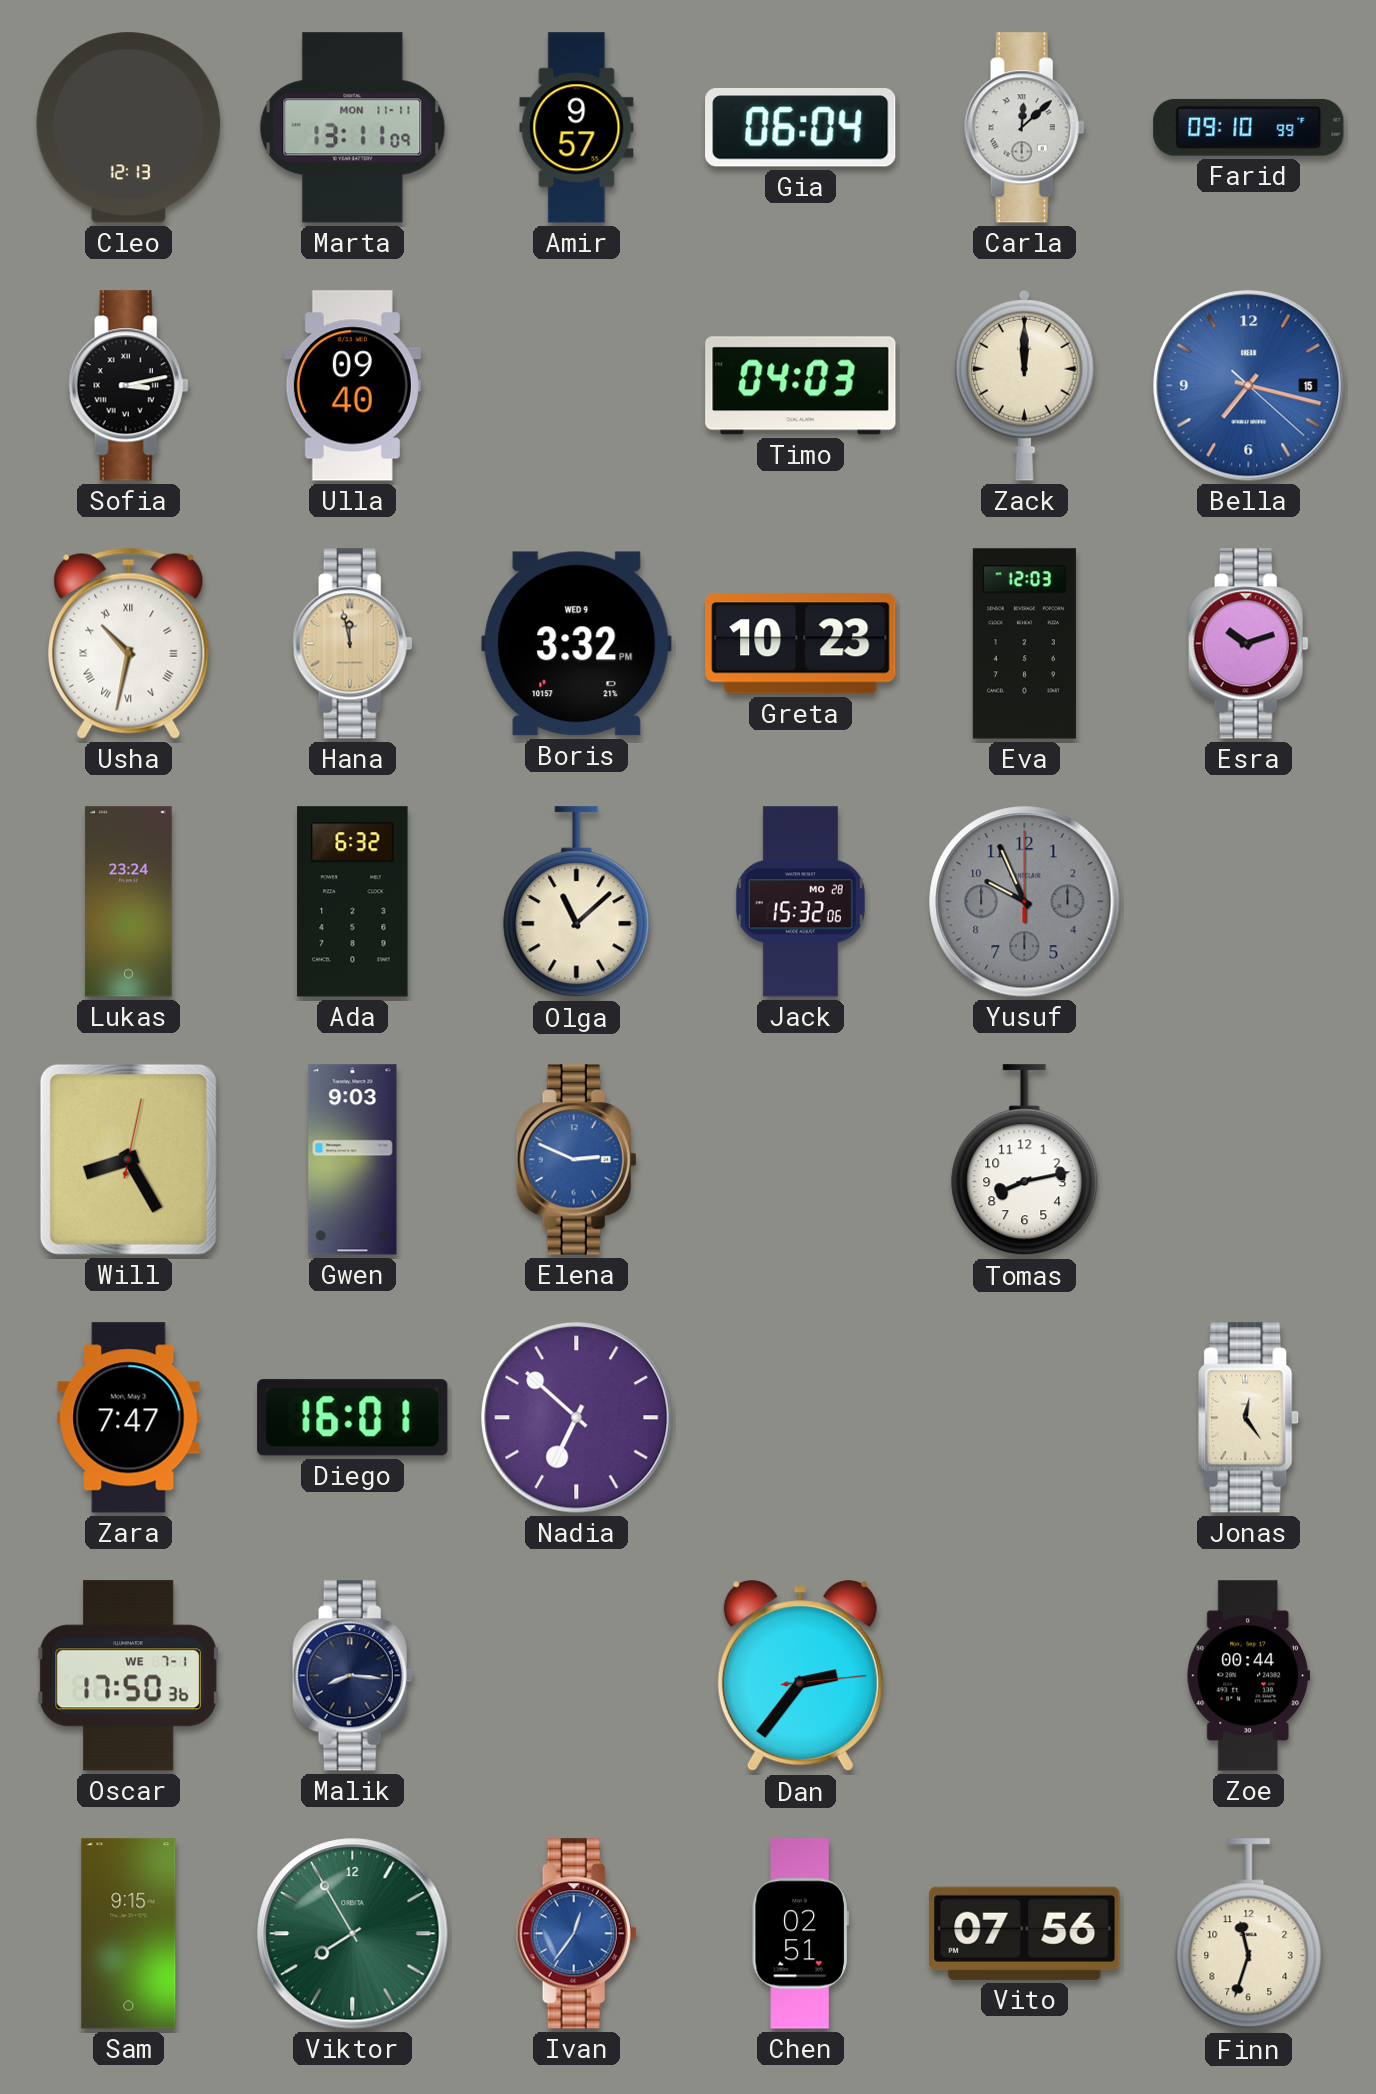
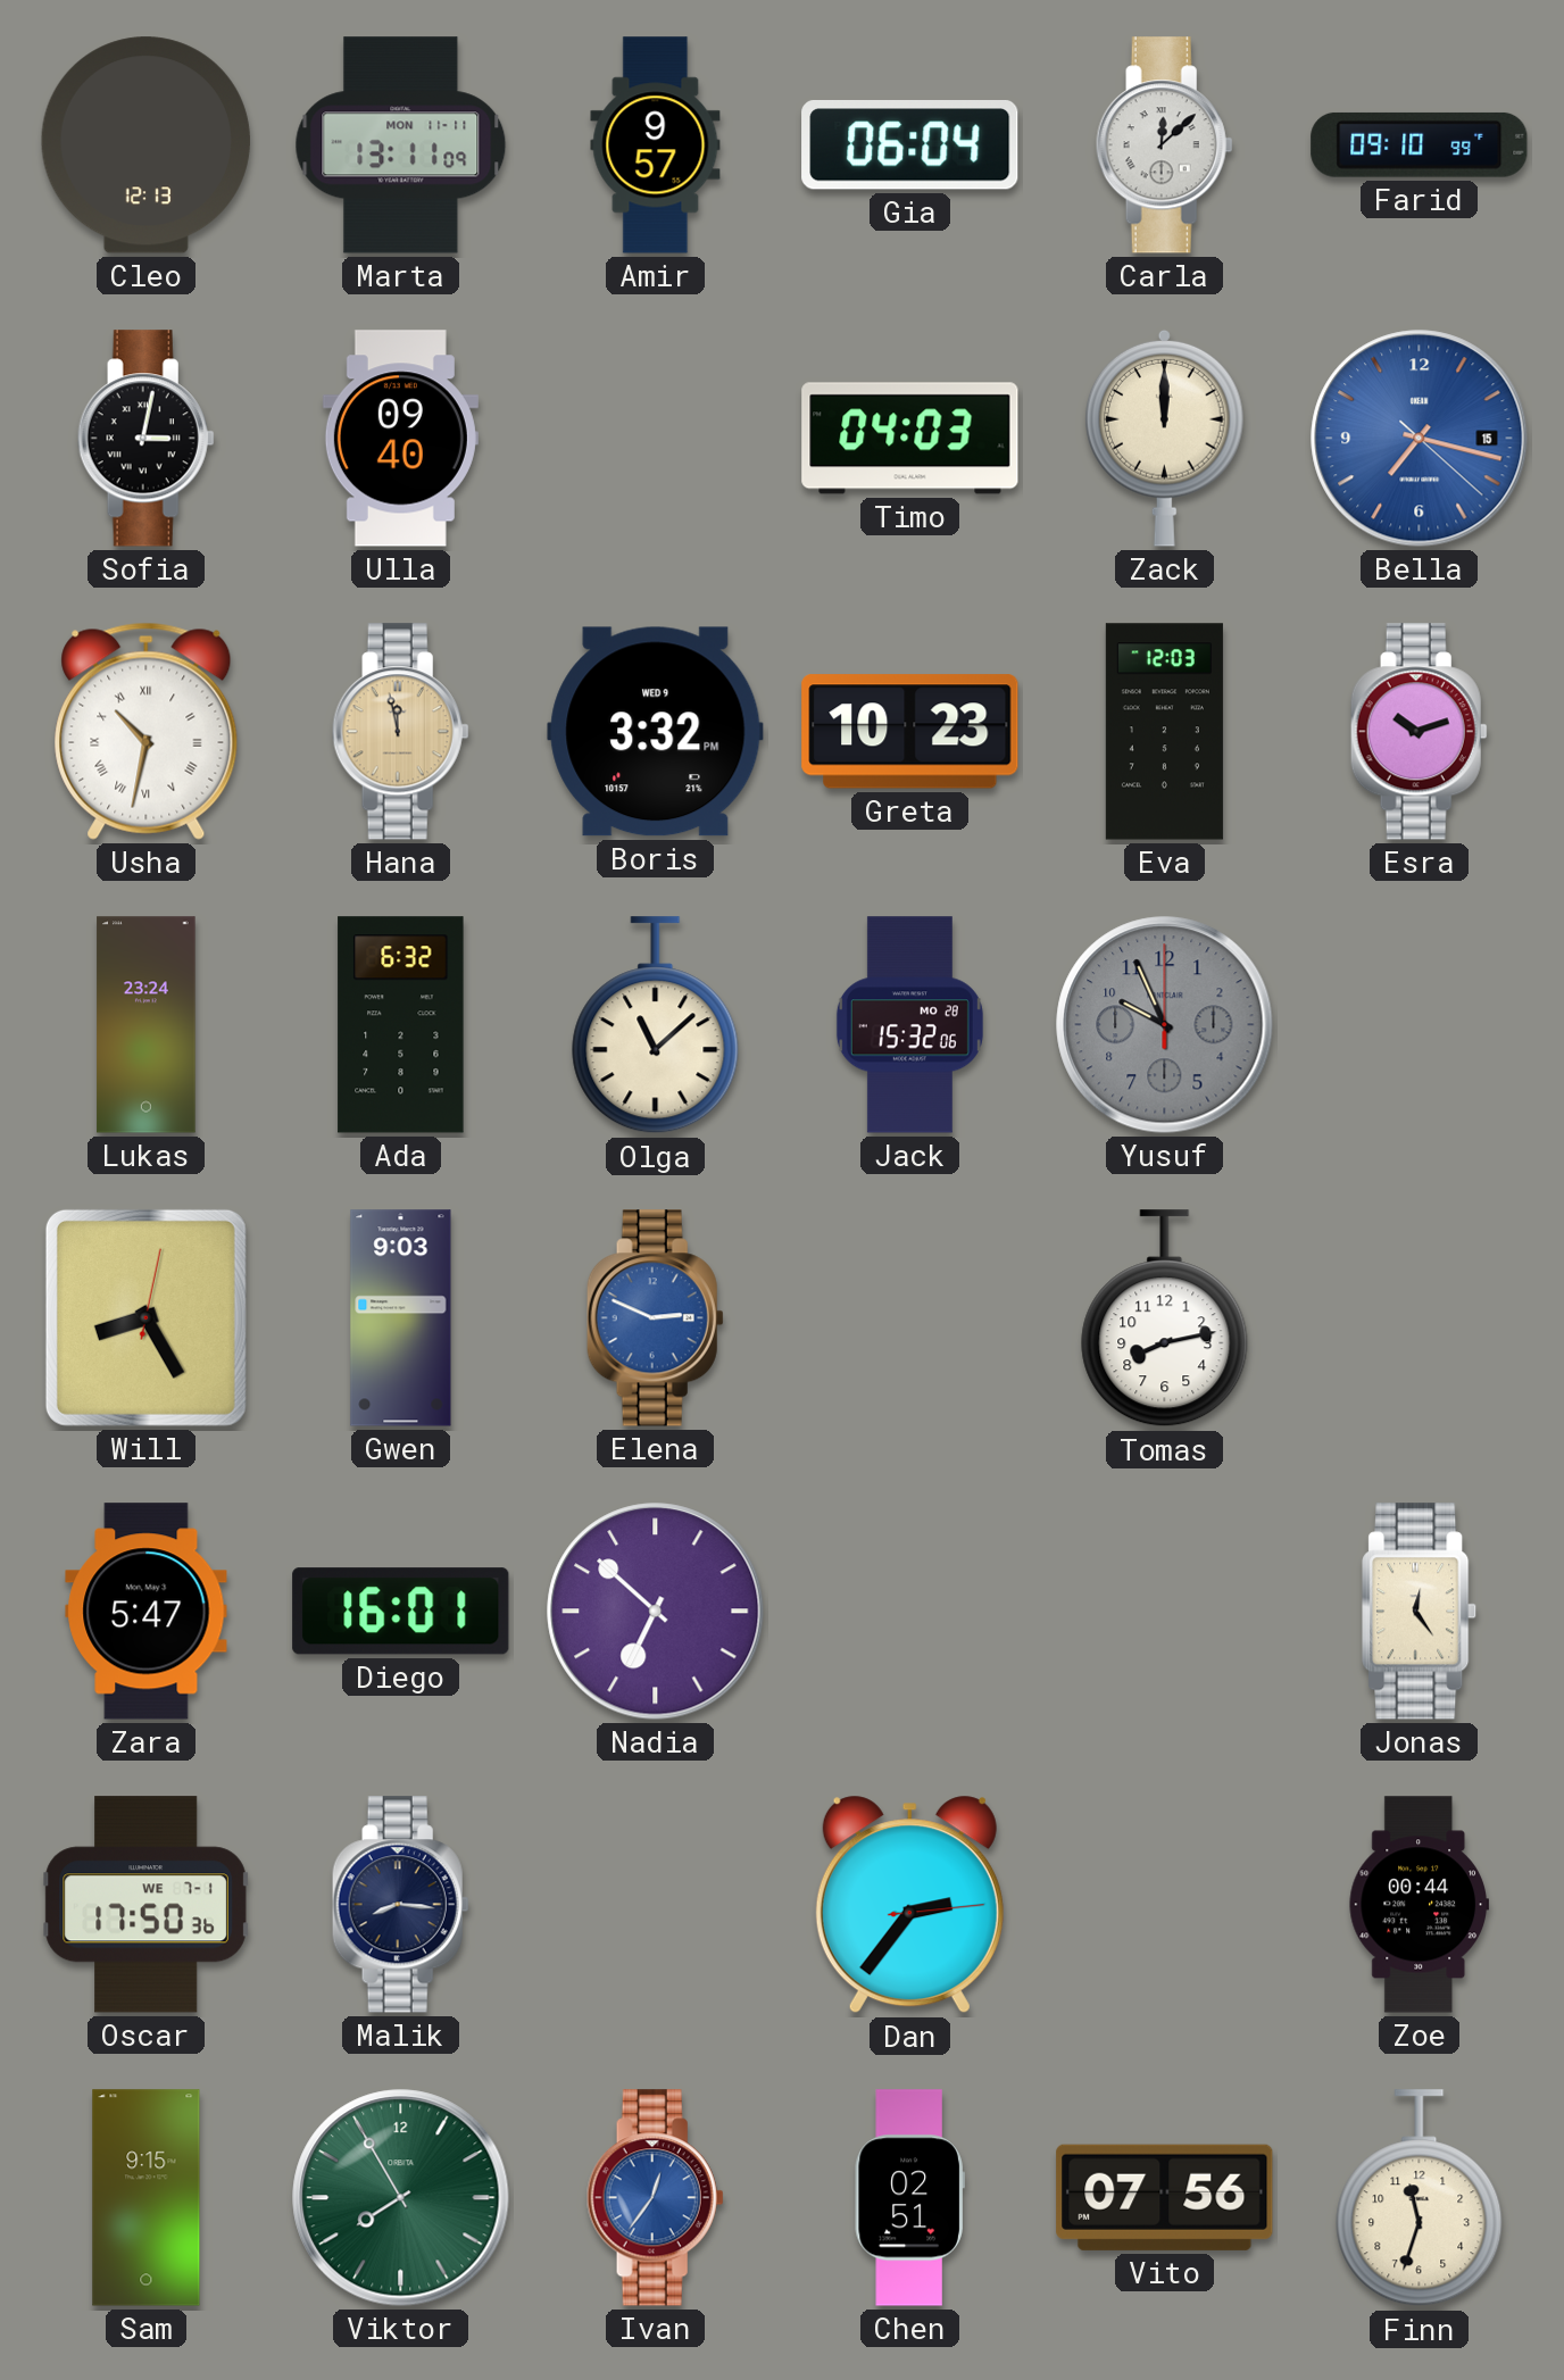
Sofia: 3:13 -> 3:02
Zara: 7:47 -> 5:47
